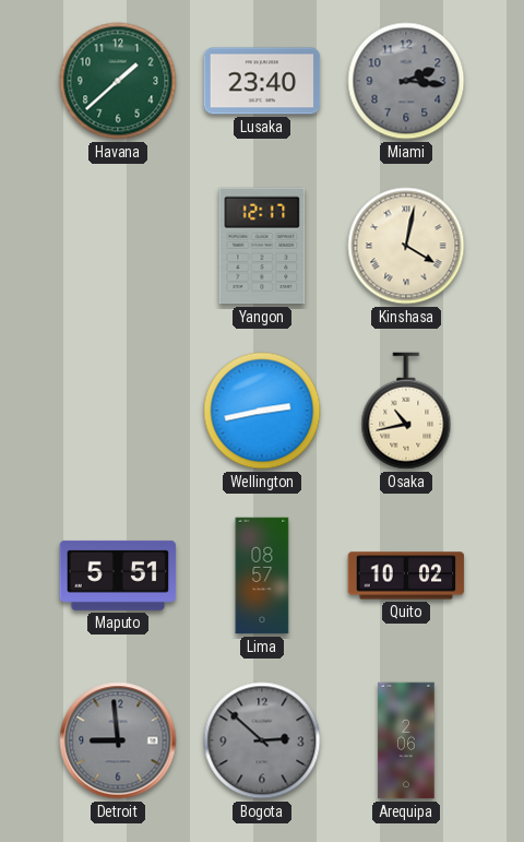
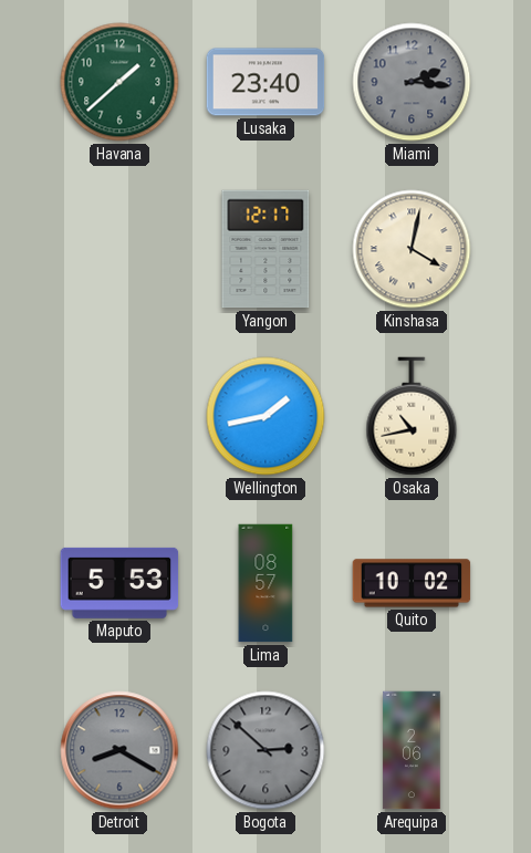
Wellington: 2:43 -> 1:43
Maputo: 5:51 -> 5:53
Detroit: 8:59 -> 8:20
